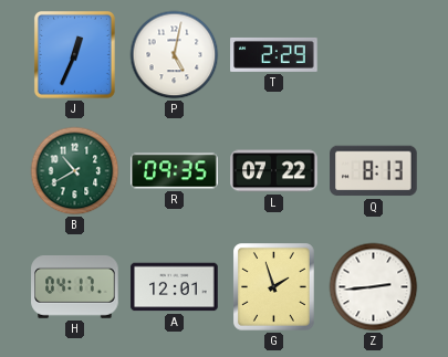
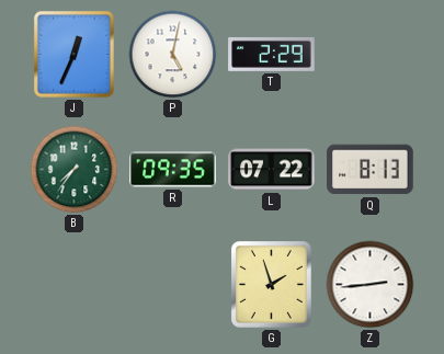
B: 10:40 -> 7:36
H: 04:17 -> none
A: 12:01 -> none
